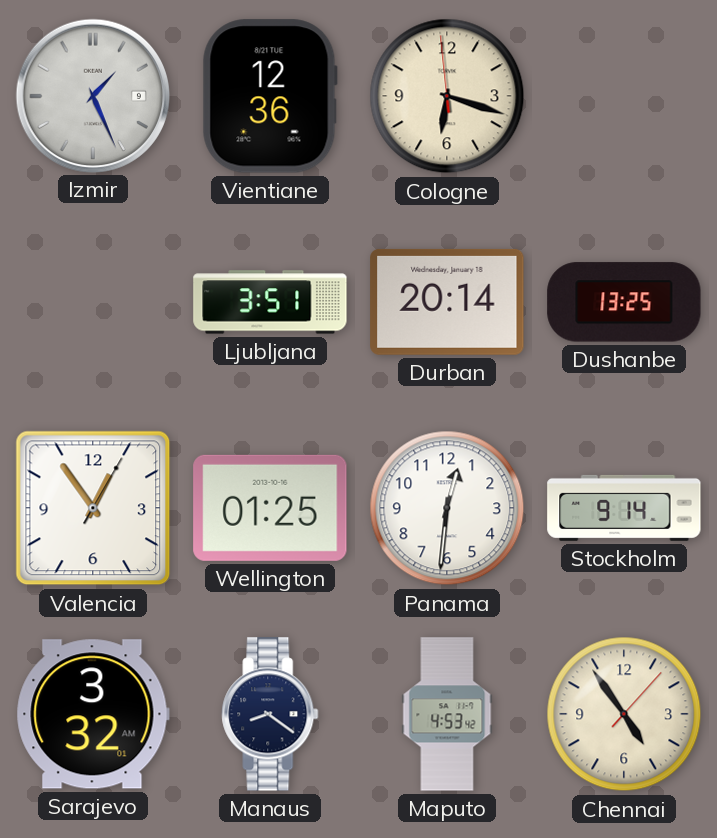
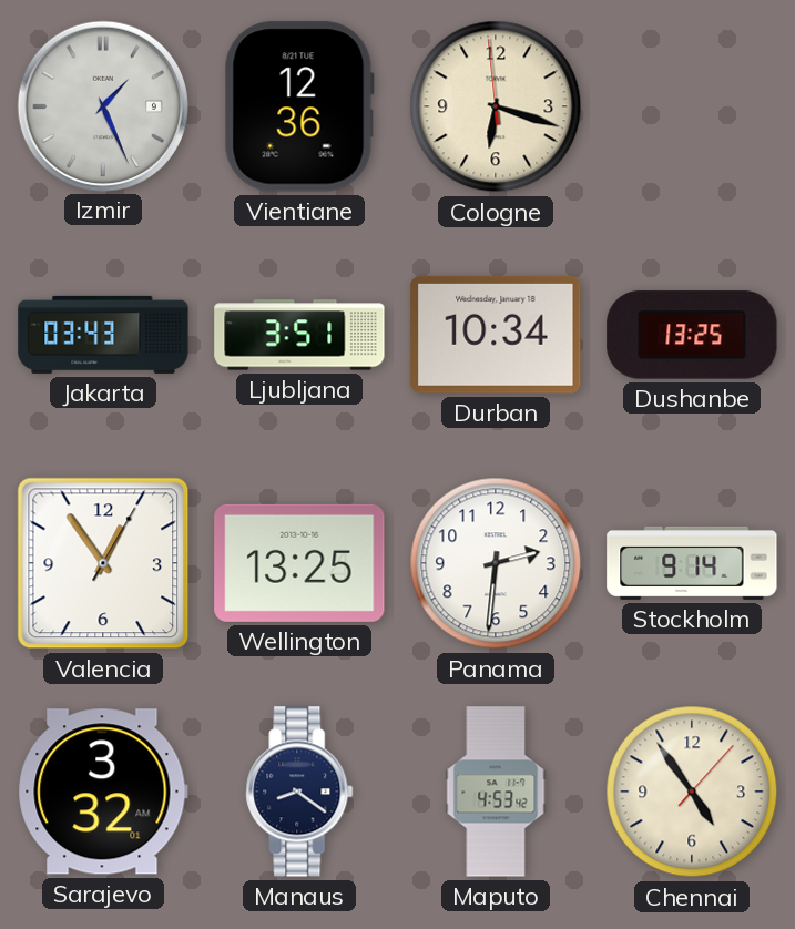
Jakarta: none -> 03:43
Durban: 20:14 -> 10:34
Wellington: 01:25 -> 13:25
Panama: 12:31 -> 2:31
